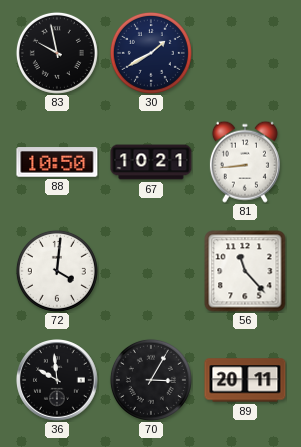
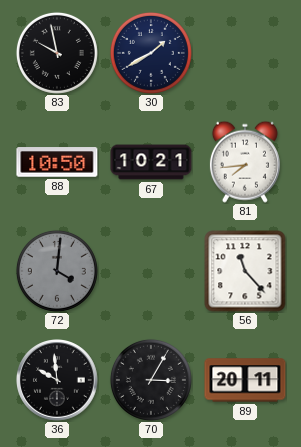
81: 8:44 -> 7:44
72 dial: white -> grey
